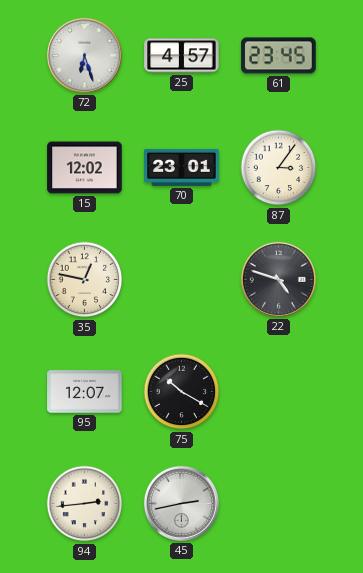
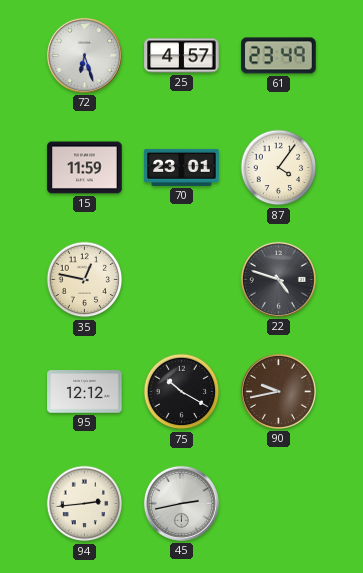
61: 23:45 -> 23:49
15: 12:02 -> 11:59
87: 3:06 -> 4:06
95: 12:07 -> 12:12
90: none -> 9:43
